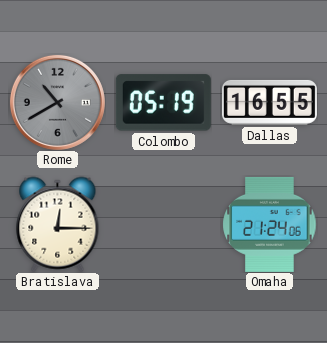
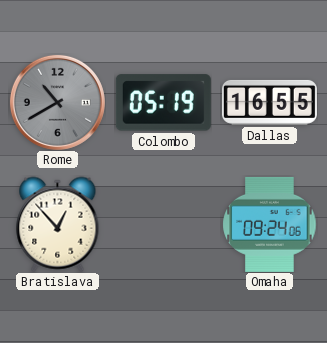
Bratislava: 12:15 -> 12:53
Omaha: 21:24 -> 09:24
